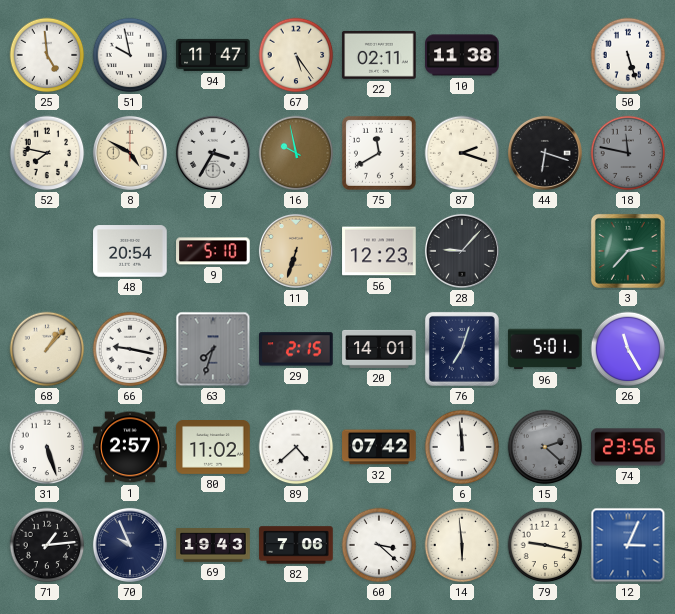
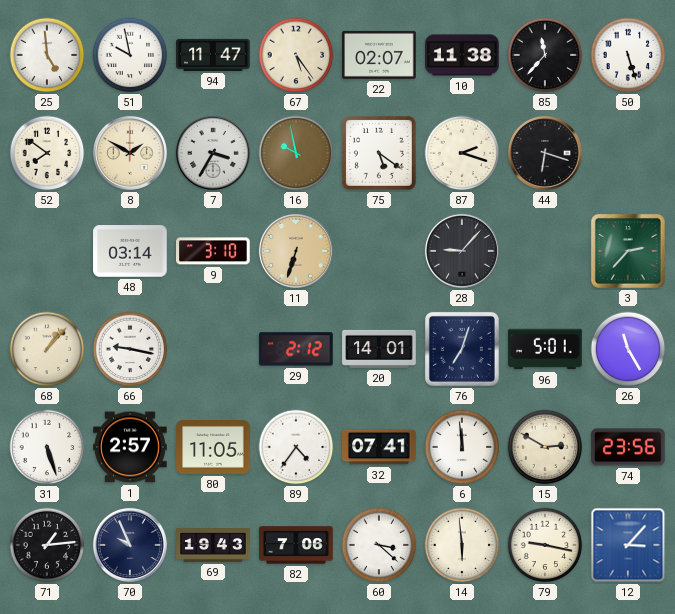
22: 02:11 -> 02:07
85: none -> 11:37
52: 7:47 -> 7:51
8: 4:50 -> 1:50
75: 11:40 -> 5:21
18: 11:47 -> none
48: 20:54 -> 03:14
9: 5:10 -> 3:10
56: 12:23 -> none
63: 7:33 -> none
29: 2:15 -> 2:12
80: 11:02 -> 11:05
89: 4:38 -> 4:36
32: 07:42 -> 07:41
15: 2:22 -> 2:50
15 dial: grey -> cream
12: 3:04 -> 3:07
